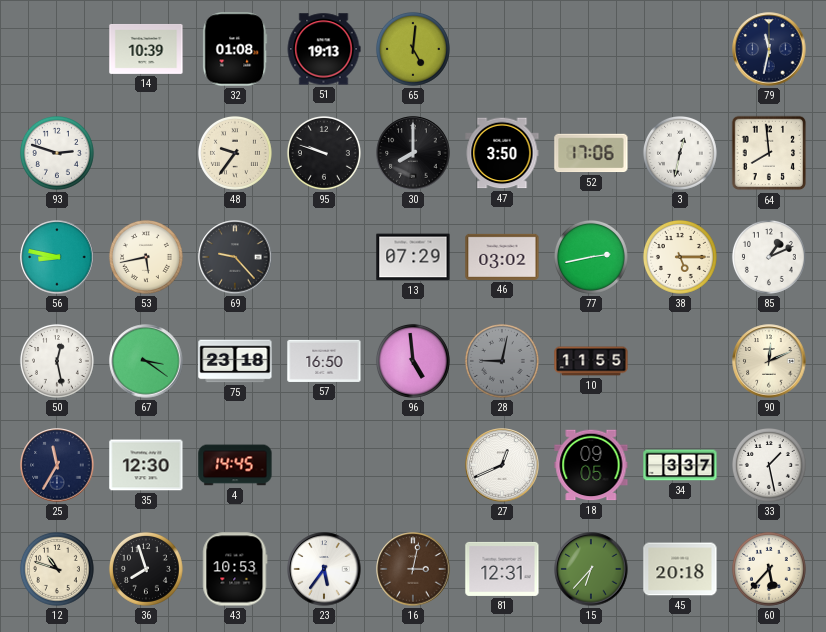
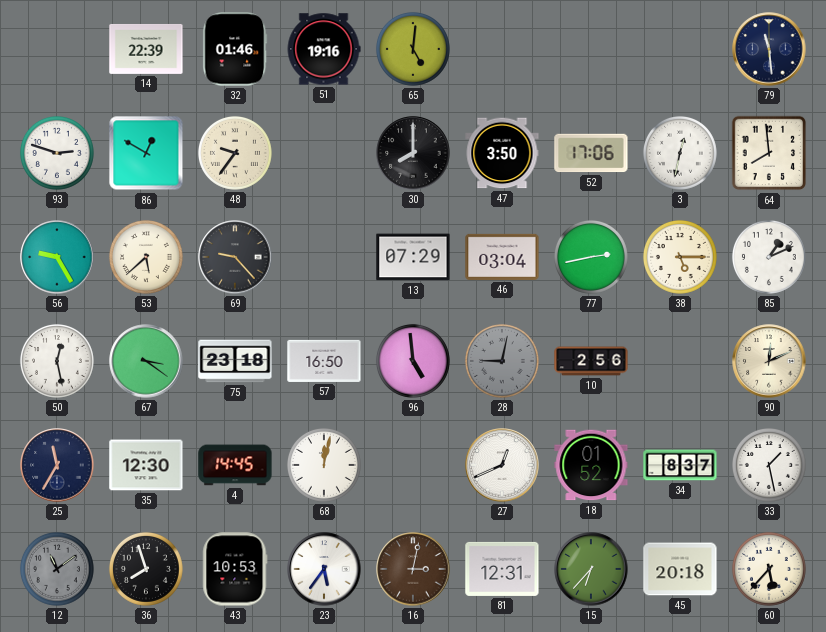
14: 10:39 -> 22:39
32: 01:08 -> 01:46
51: 19:13 -> 19:16
79: 11:32 -> 11:29
86: none -> 12:50
95: 9:48 -> none
56: 8:47 -> 9:25
53: 5:43 -> 5:38
46: 03:02 -> 03:04
10: 11:55 -> 2:56
68: none -> 12:02
18: 09:05 -> 01:52
34: 3:37 -> 8:37
12: 10:48 -> 11:09
12 dial: cream -> grey
